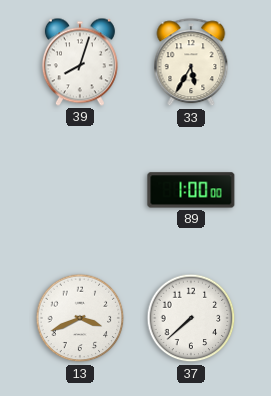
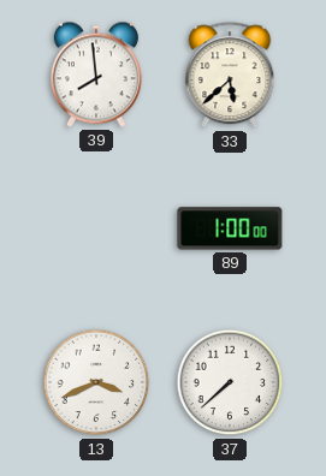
39: 8:03 -> 7:59
33: 5:35 -> 5:38
